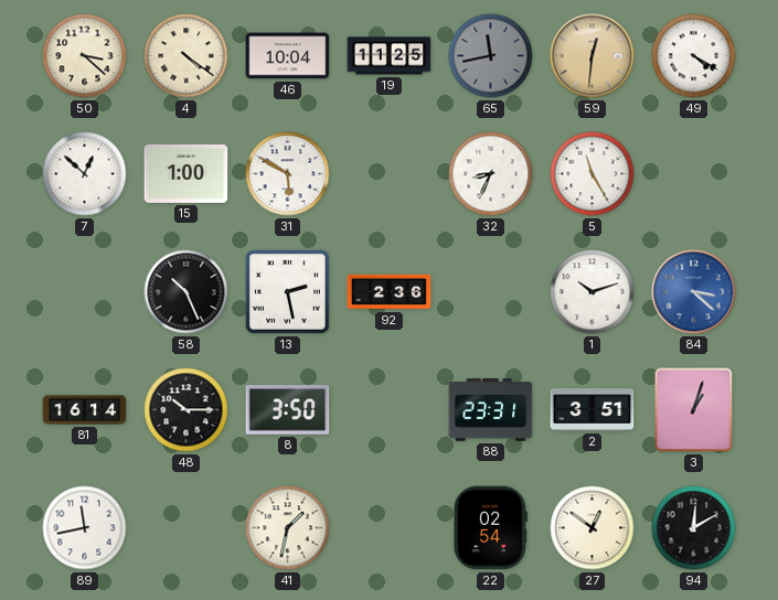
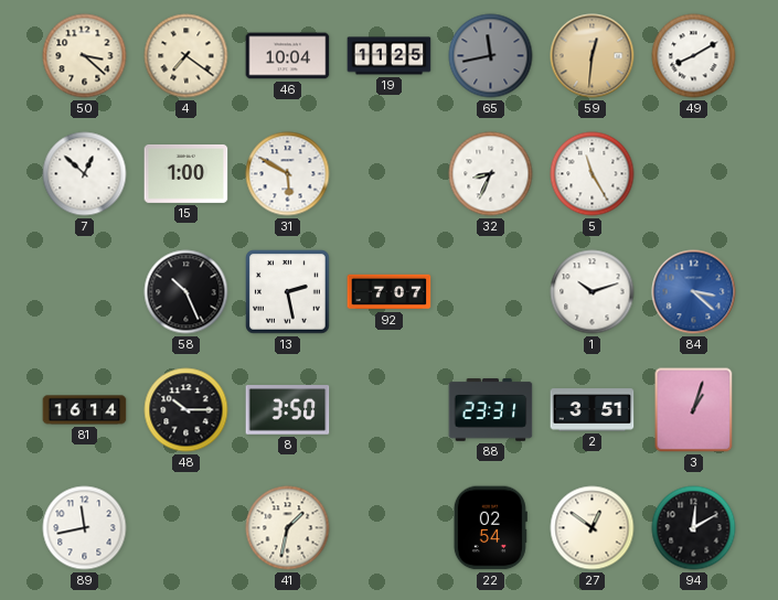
4: 4:21 -> 7:21
49: 4:20 -> 8:10
92: 2:36 -> 7:07
